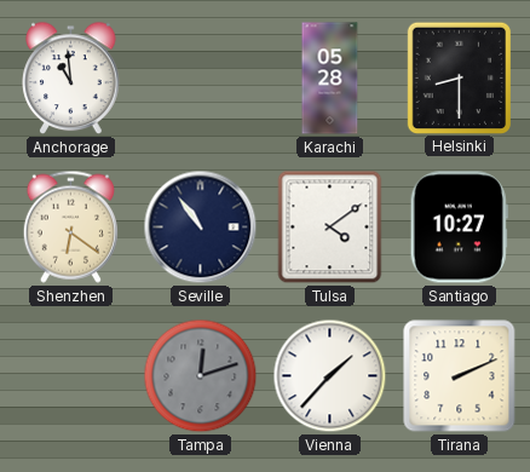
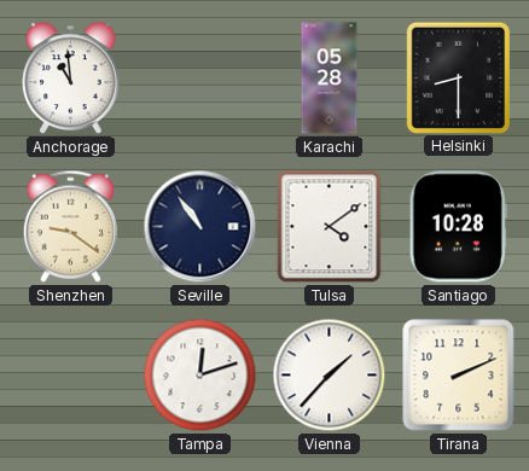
Shenzhen: 6:21 -> 9:21
Santiago: 10:27 -> 10:28
Tampa dial: grey -> white
